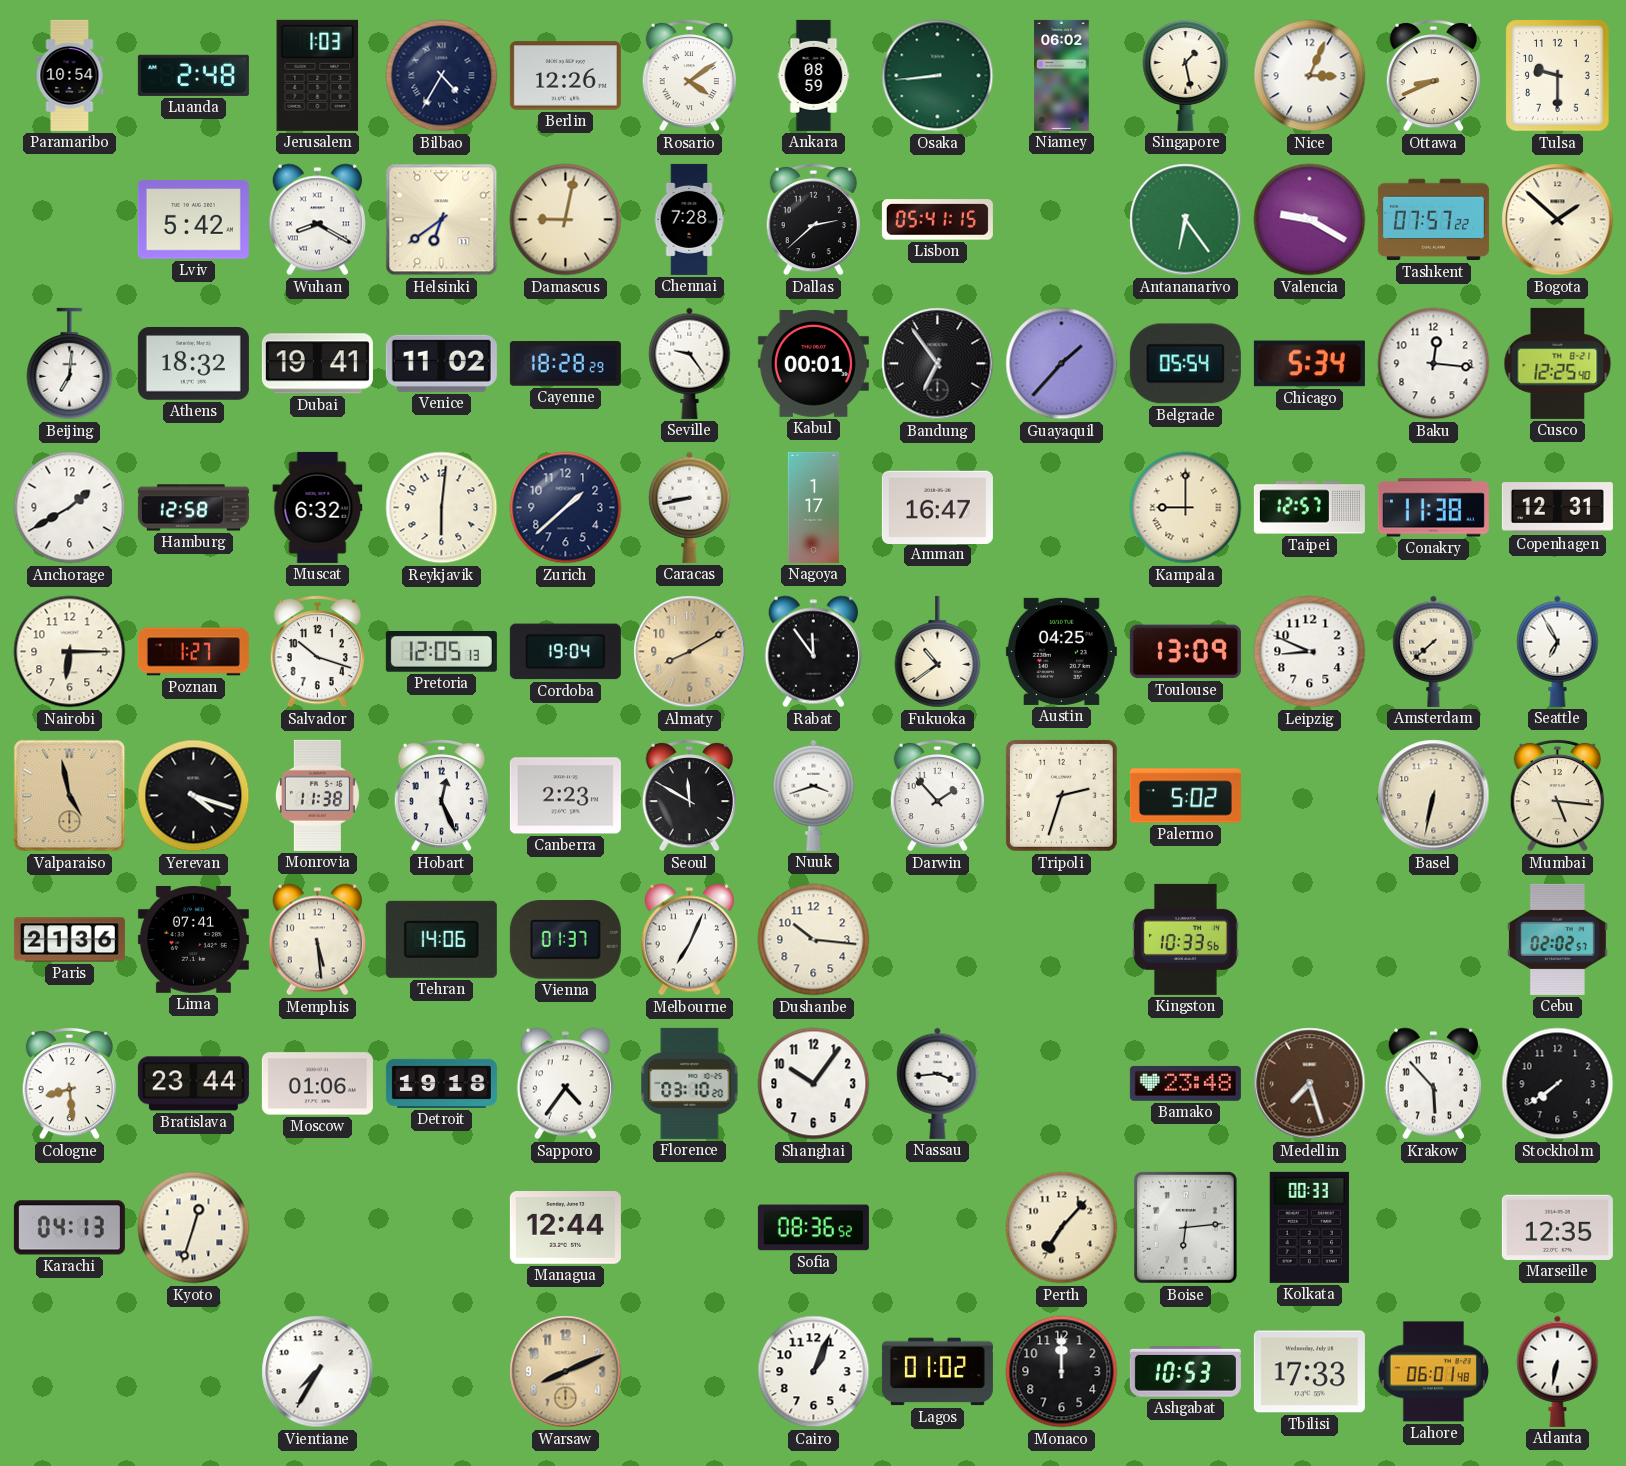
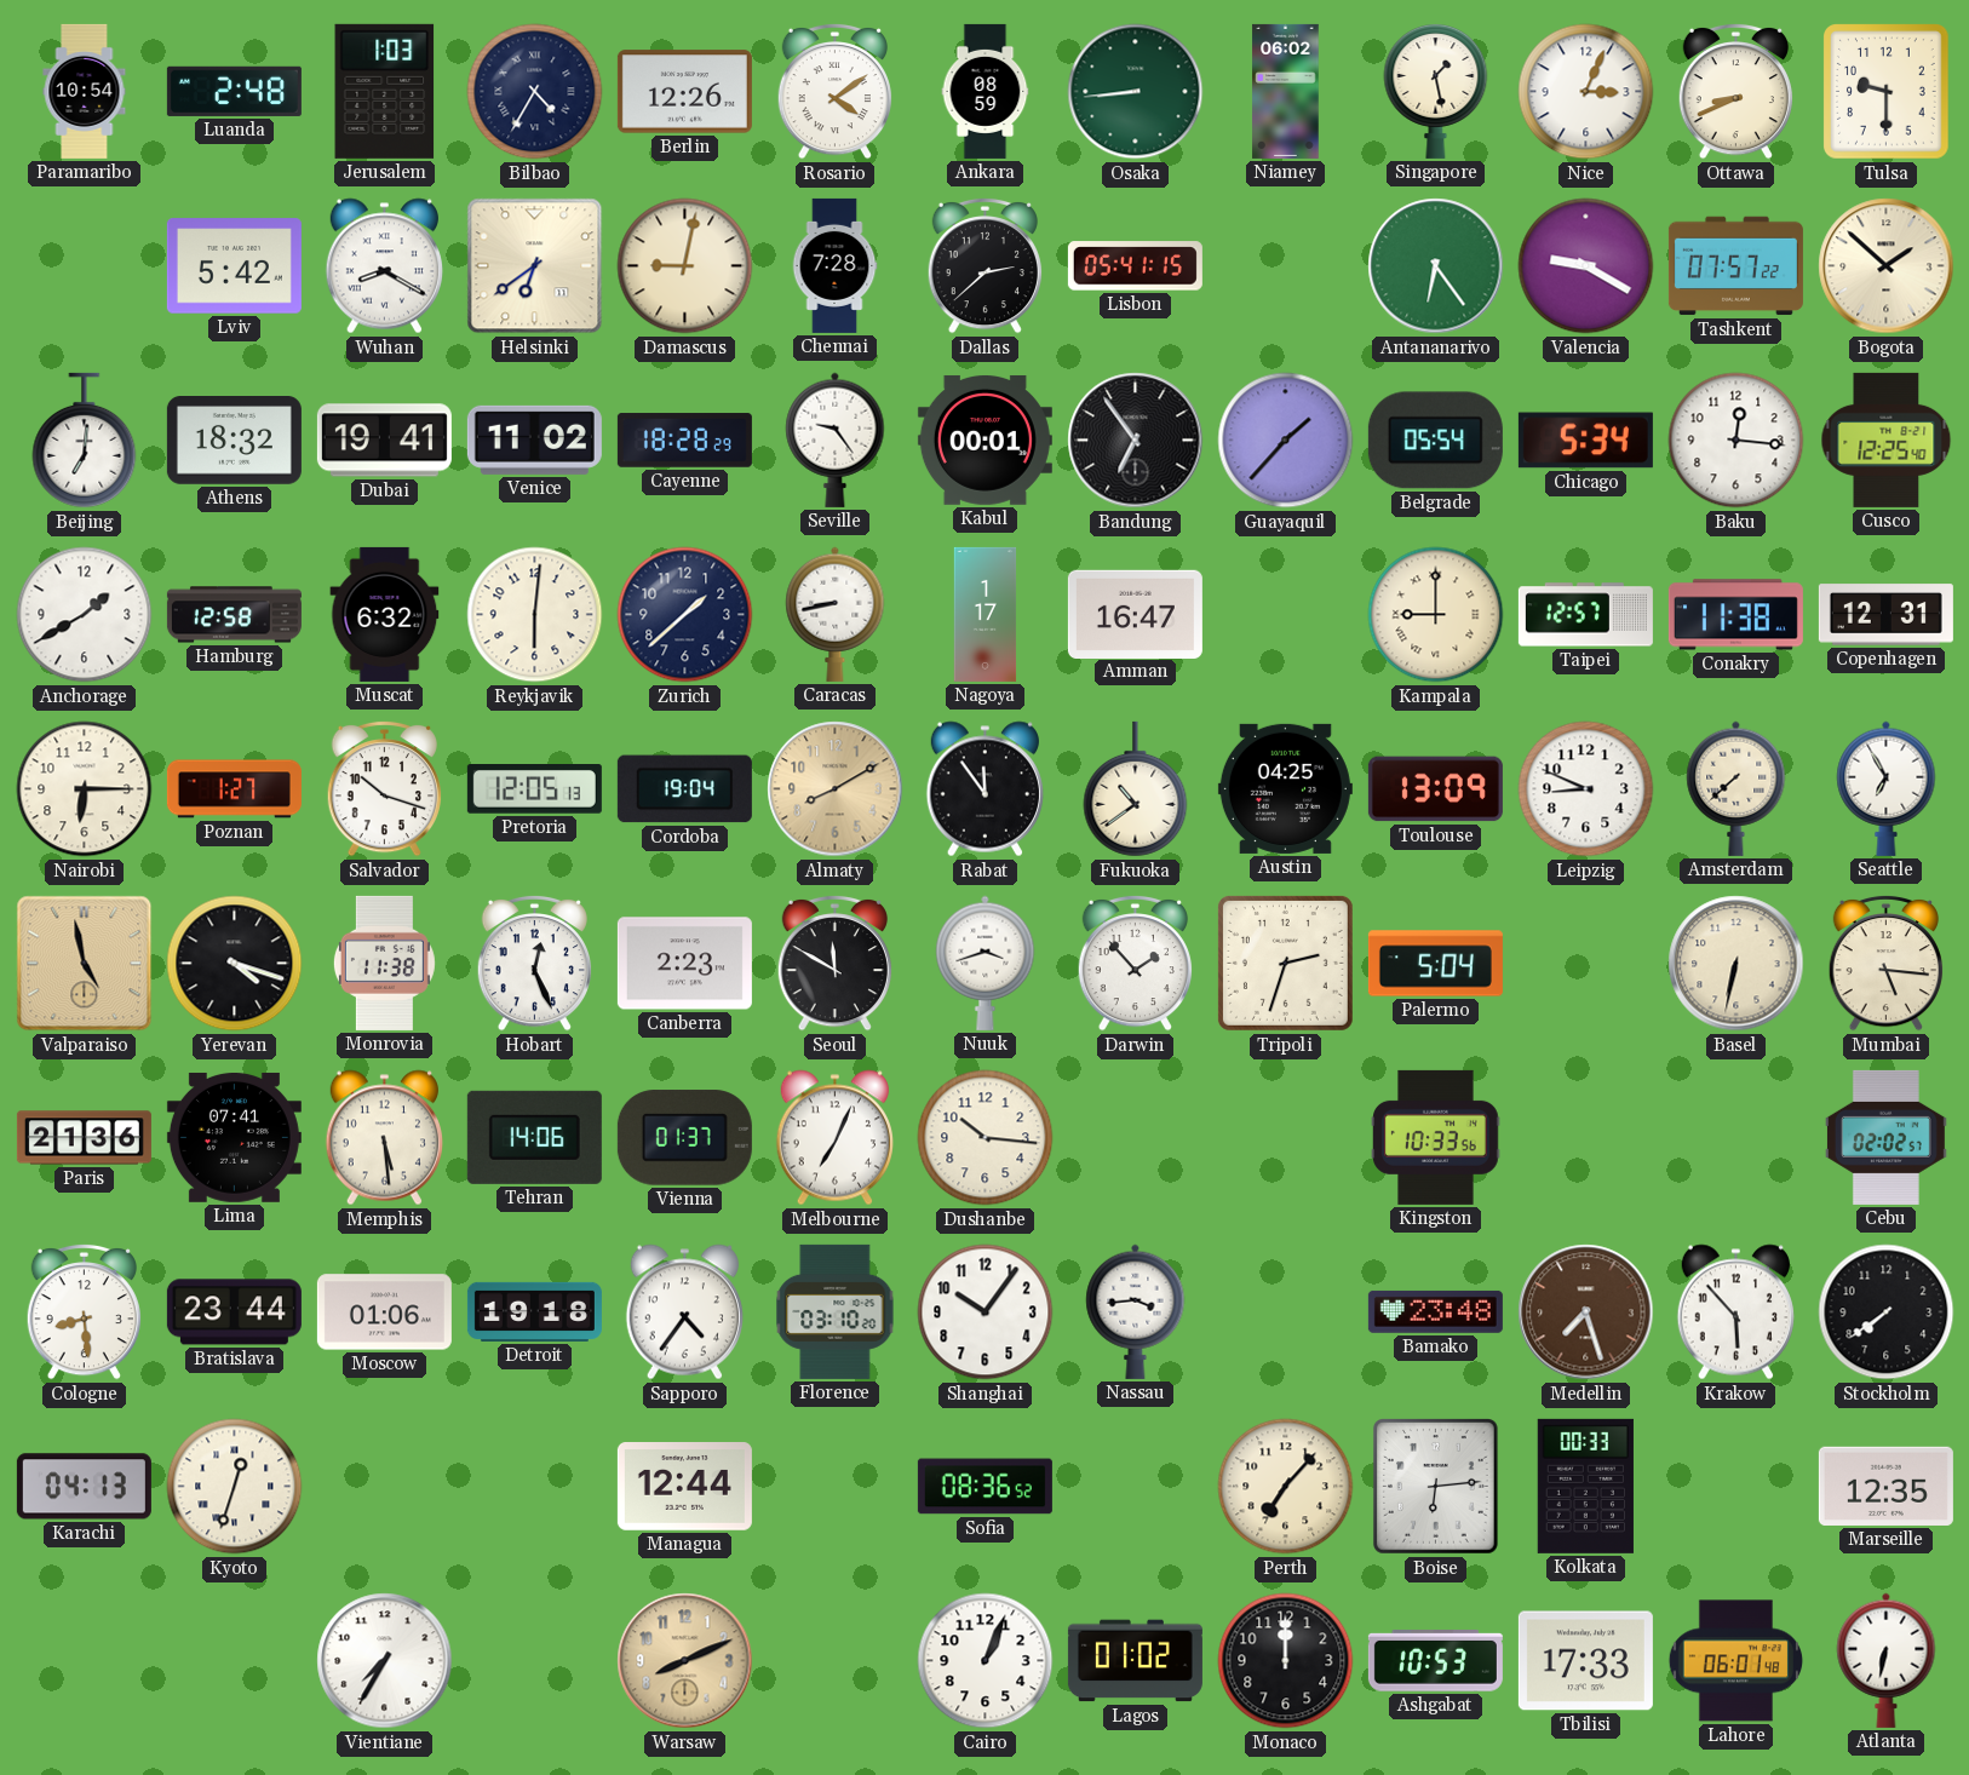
Palermo: 5:02 -> 5:04
